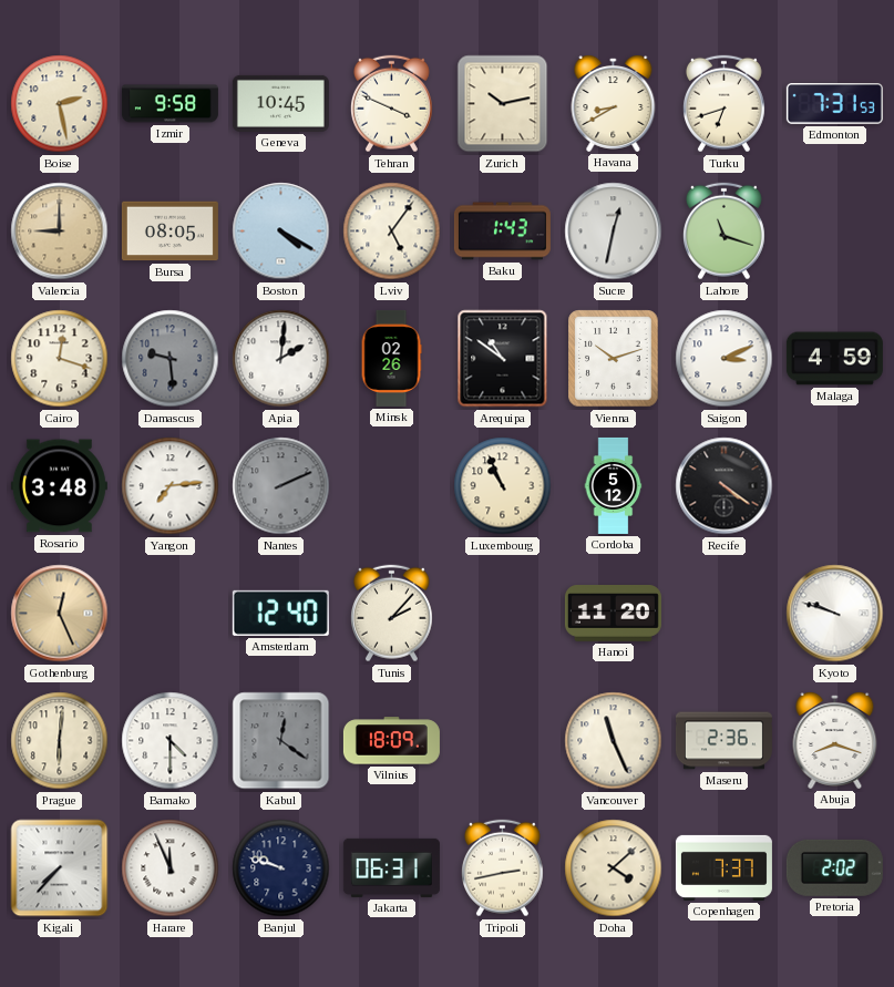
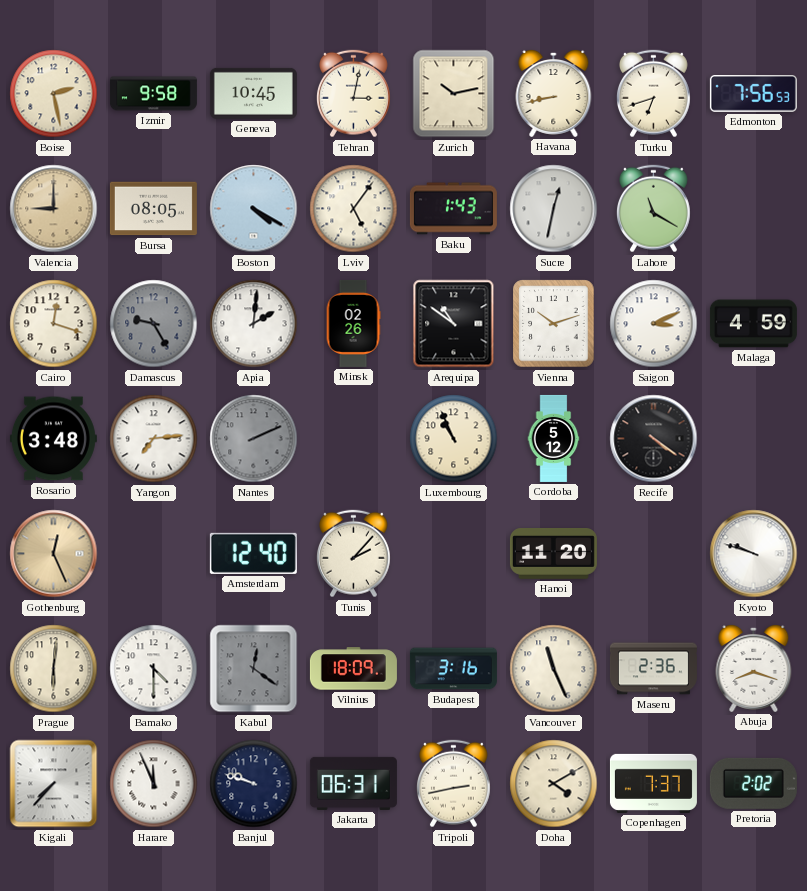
Tehran: 3:49 -> 3:02
Havana: 8:40 -> 8:43
Edmonton: 7:31 -> 7:56
Lahore: 11:18 -> 11:20
Damascus: 9:29 -> 9:25
Budapest: none -> 3:16
Doha: 4:08 -> 4:10
